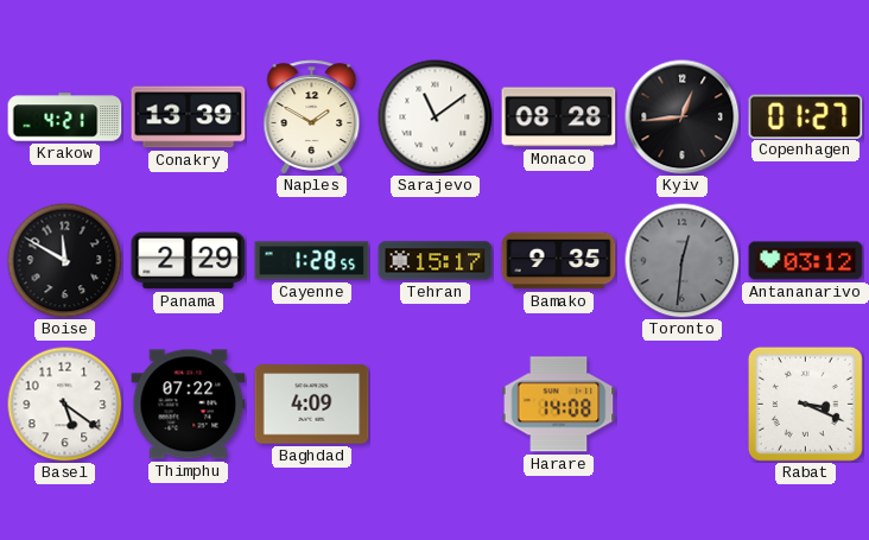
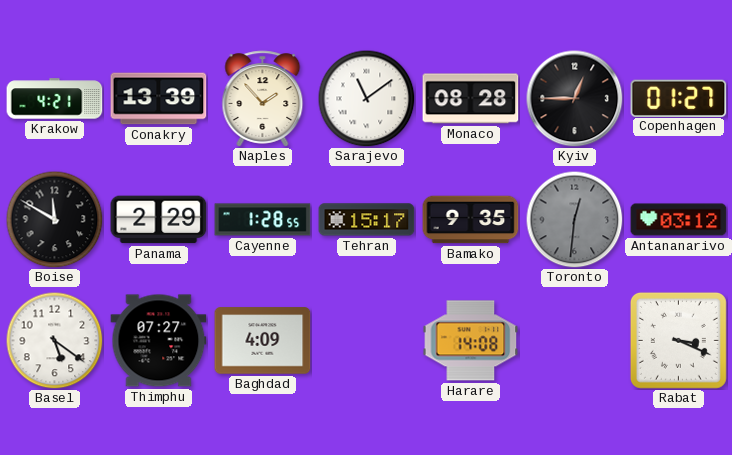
Naples: 1:50 -> 1:53
Kyiv: 12:44 -> 12:45
Thimphu: 07:22 -> 07:27
